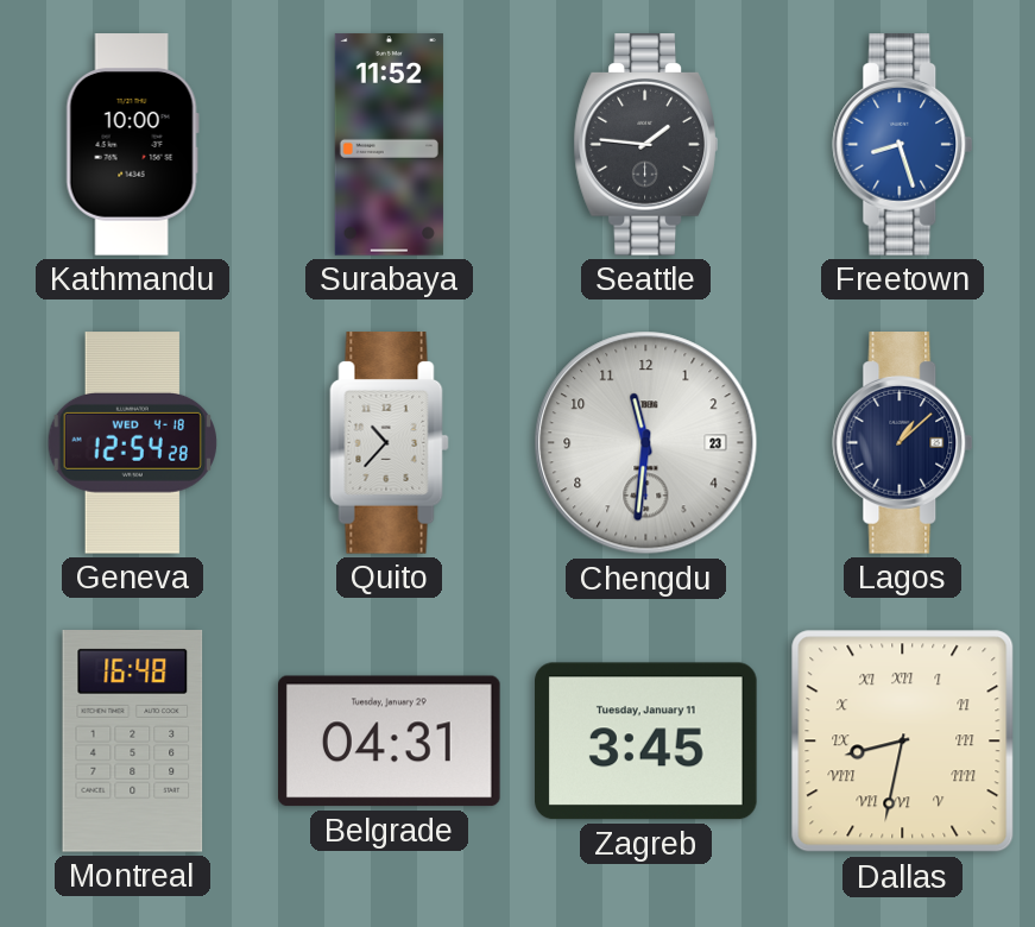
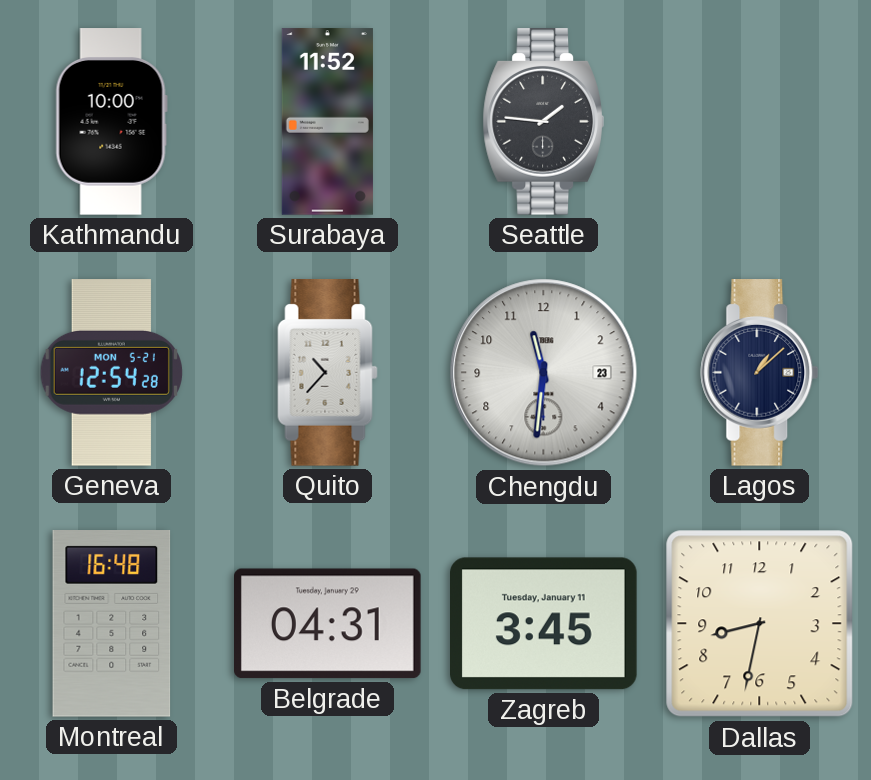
Freetown: 8:27 -> none
Geneva date: WED 4-18 -> MON 5-21
Dallas numerals: Roman -> Arabic
